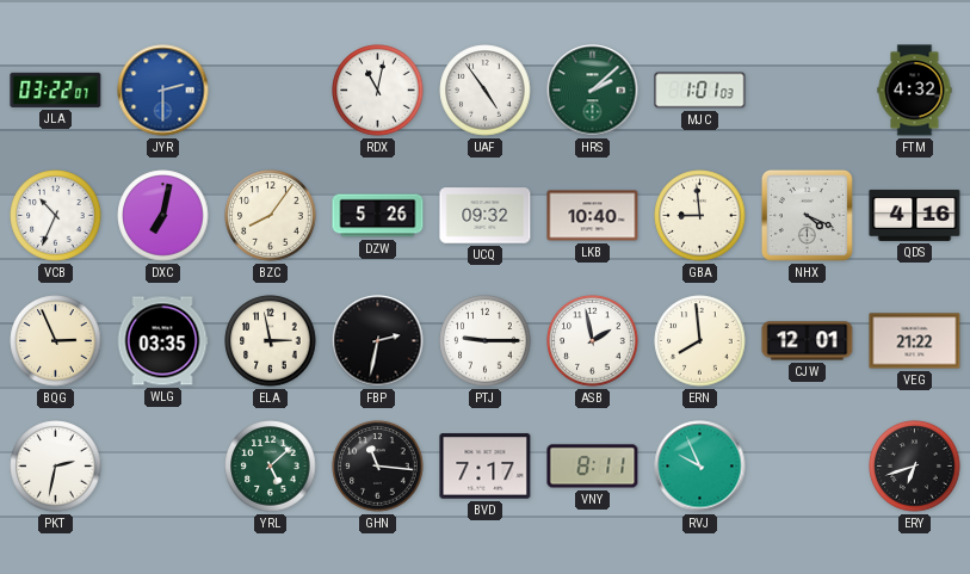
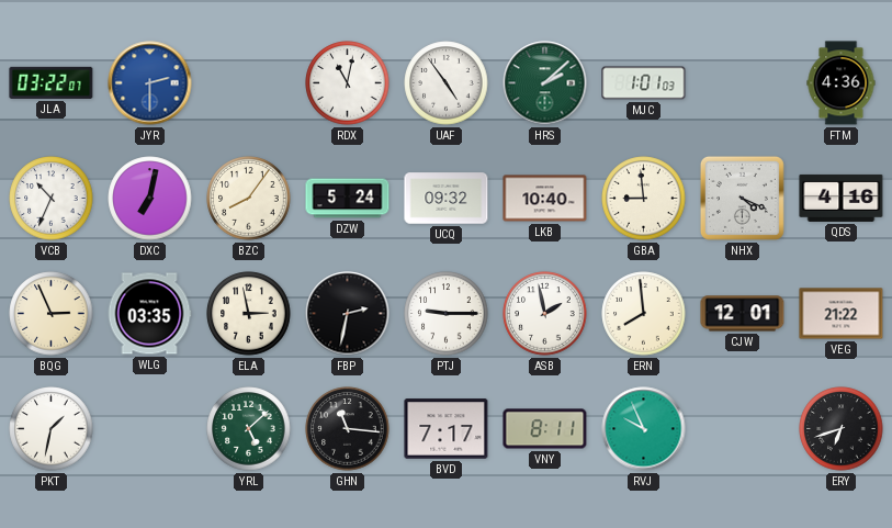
FTM: 4:32 -> 4:36
DZW: 5:26 -> 5:24
PKT: 2:32 -> 1:32
